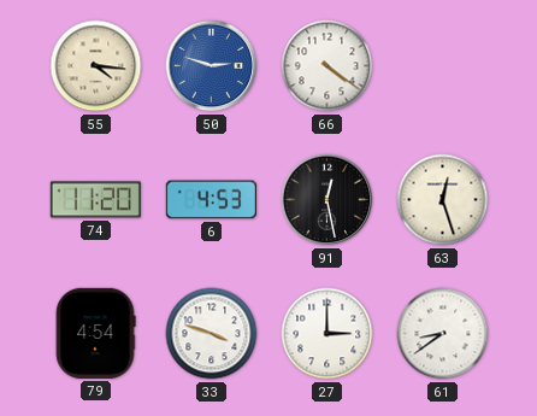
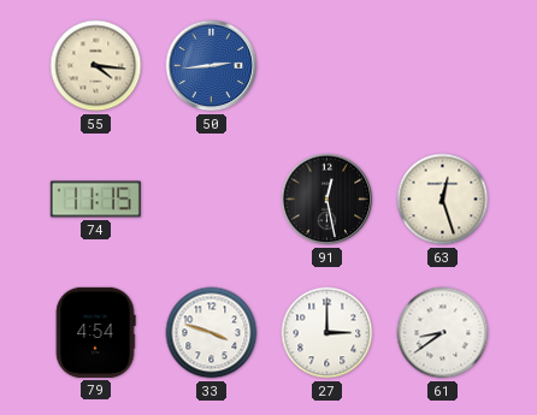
50: 2:48 -> 2:44
66: 4:21 -> none
74: 11:20 -> 11:15
6: 4:53 -> none
